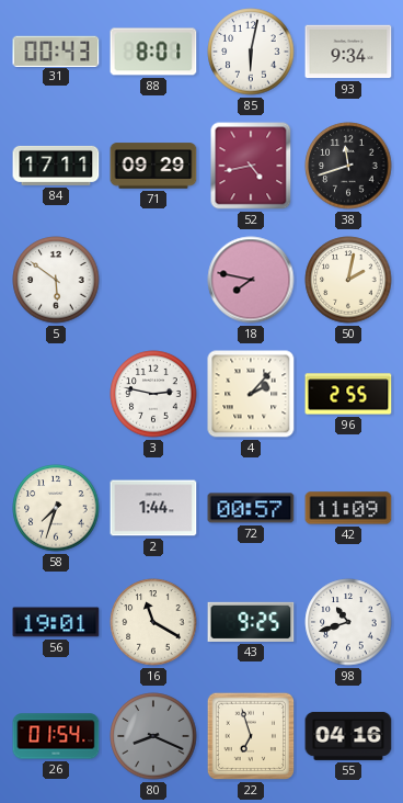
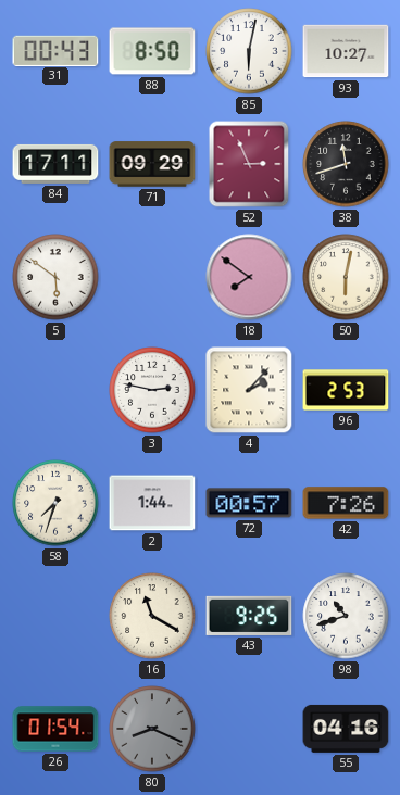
88: 8:01 -> 8:50
93: 9:34 -> 10:27
52: 4:43 -> 2:56
18: 7:47 -> 7:51
50: 2:02 -> 6:02
96: 2:55 -> 2:53
42: 11:09 -> 7:26
56: 19:01 -> none
22: 6:57 -> none
